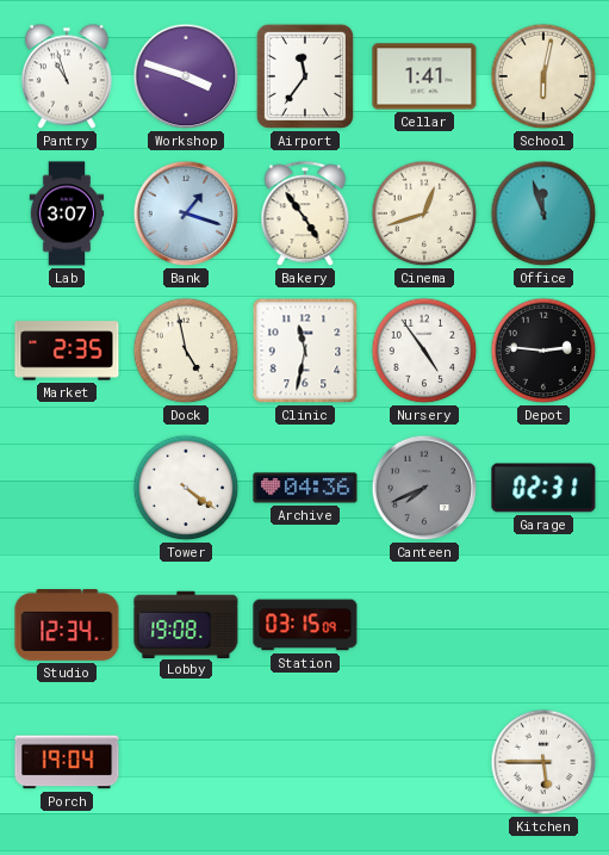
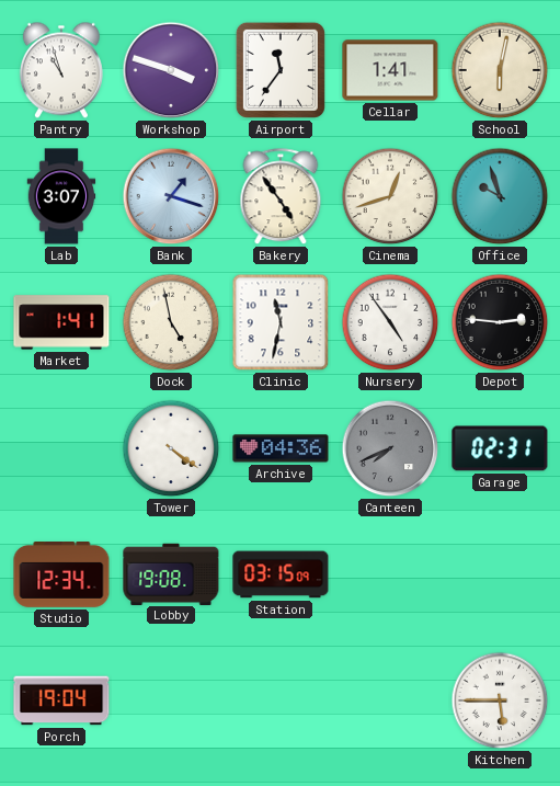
Office: 11:57 -> 9:57
Market: 2:35 -> 1:41
